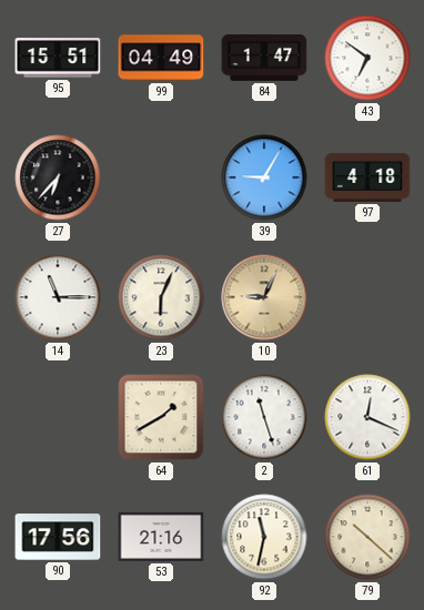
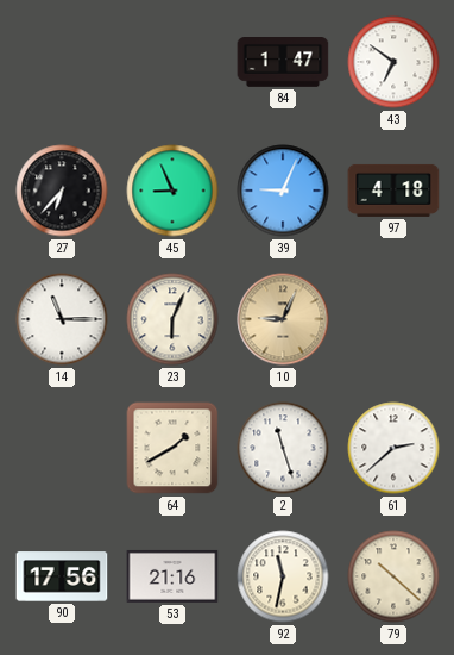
95: 15:51 -> none
99: 04:49 -> none
45: none -> 8:56
39: 9:05 -> 9:04
61: 12:19 -> 2:38
